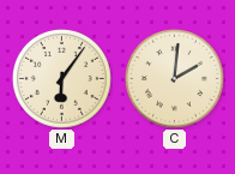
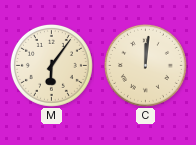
C: 2:01 -> 12:01
